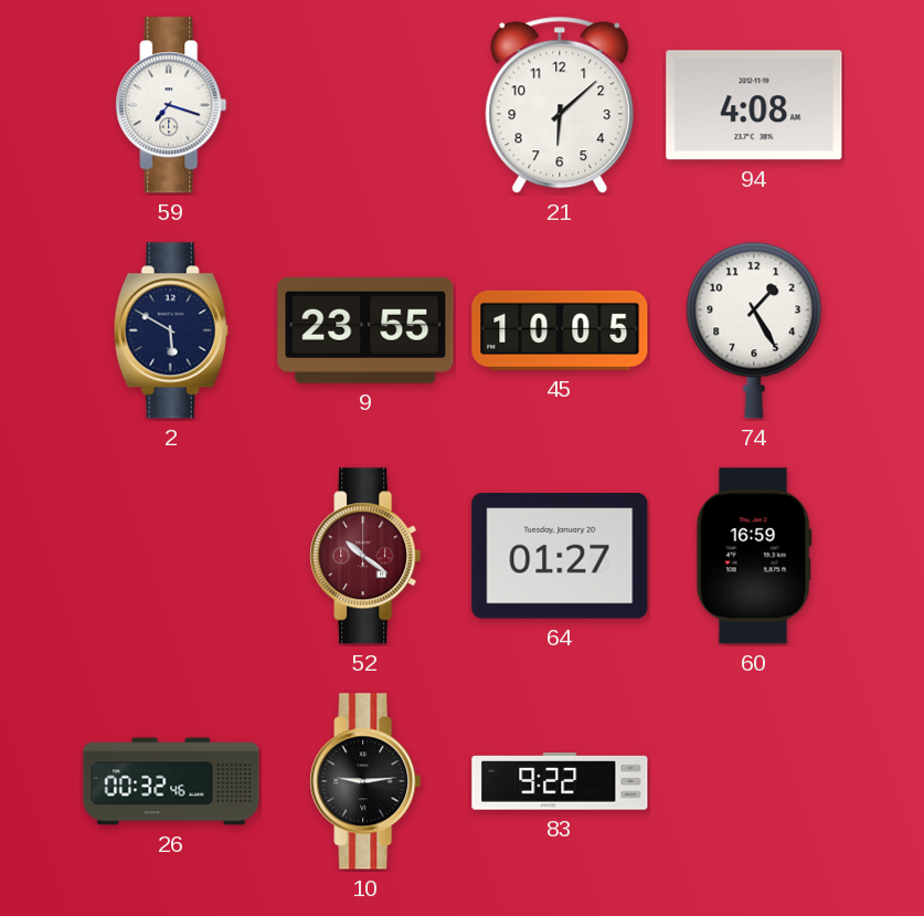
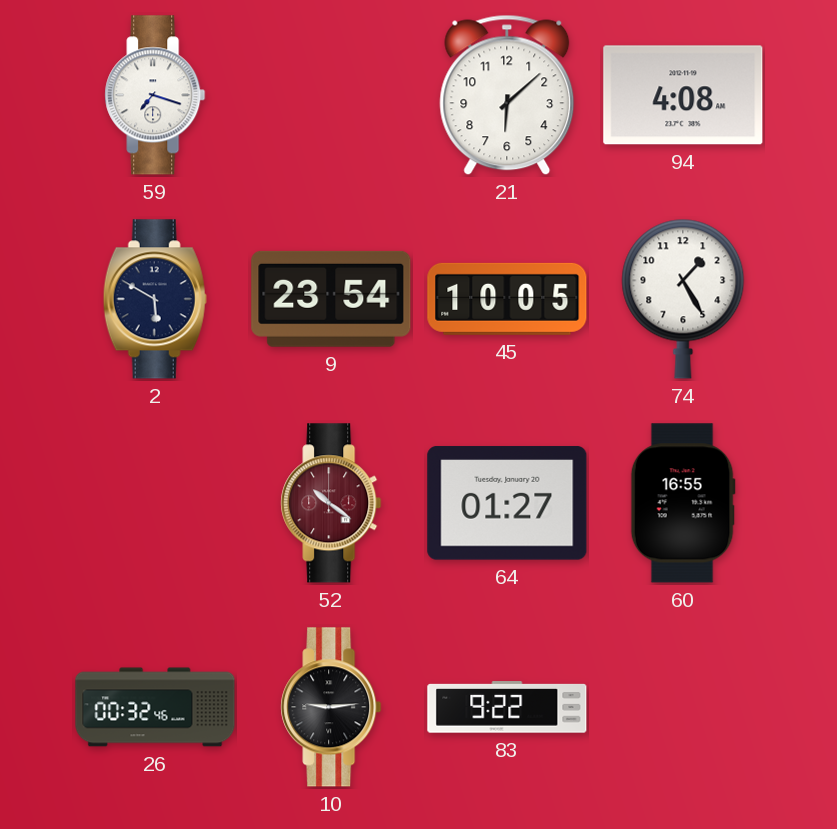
9: 23:55 -> 23:54
60: 16:59 -> 16:55
